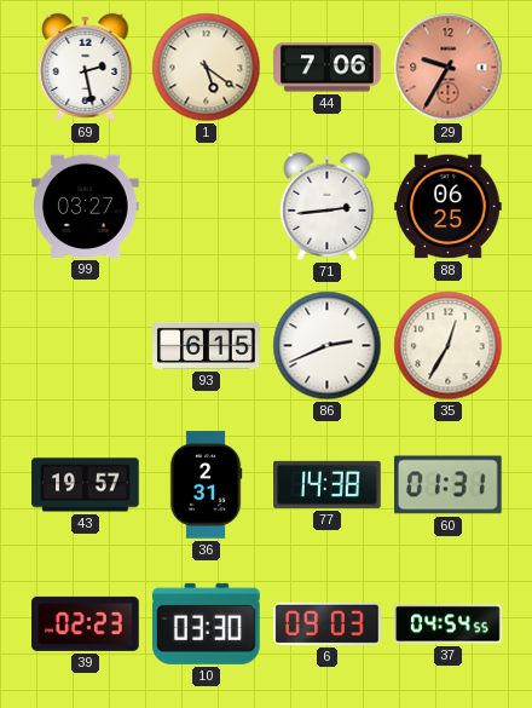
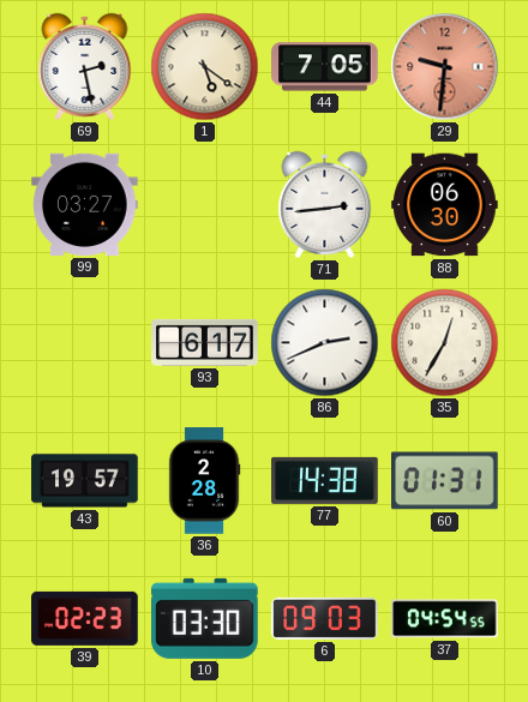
44: 7:06 -> 7:05
29: 9:35 -> 9:31
88: 06:25 -> 06:30
93: 6:15 -> 6:17
36: 2:31 -> 2:28
